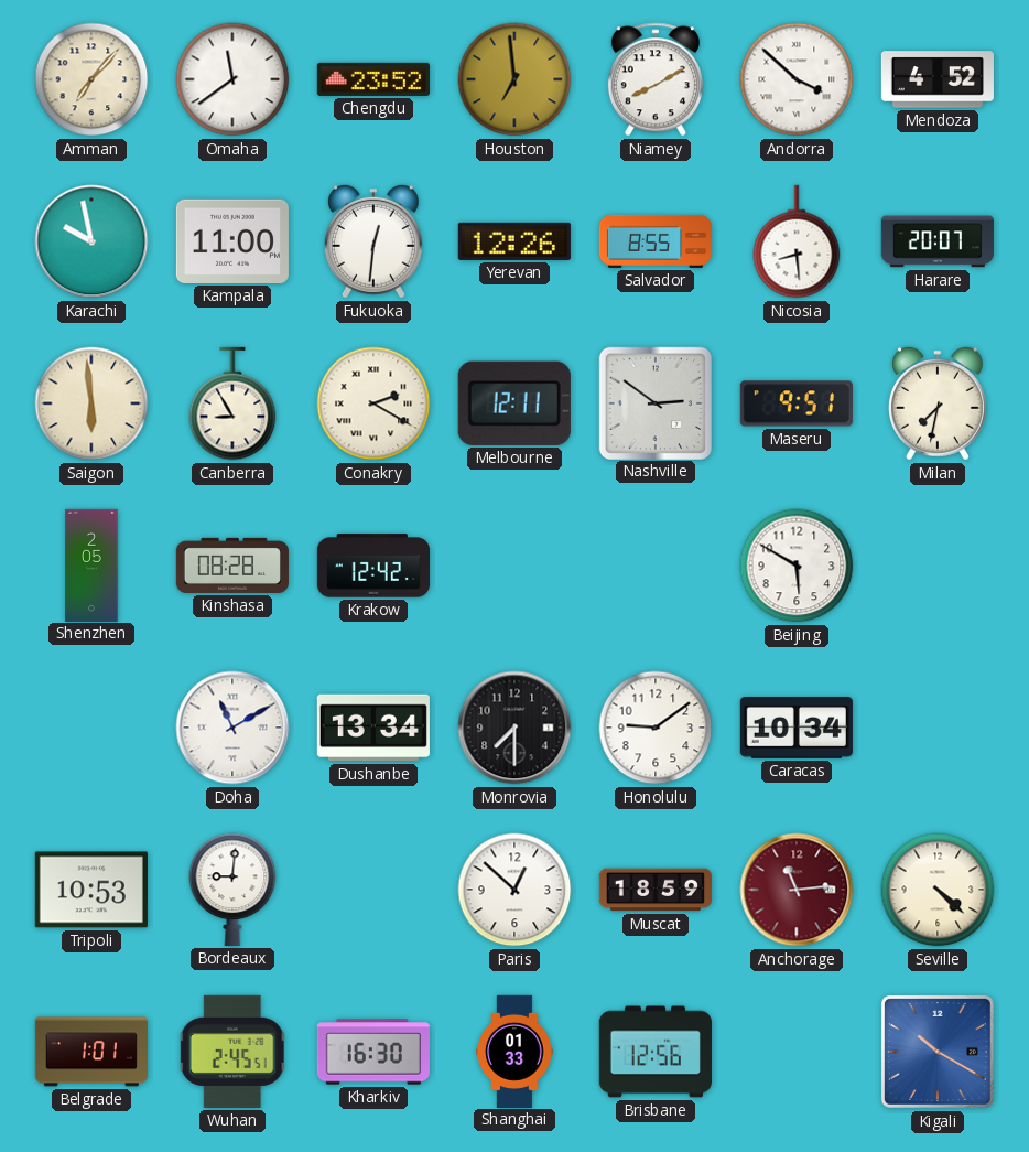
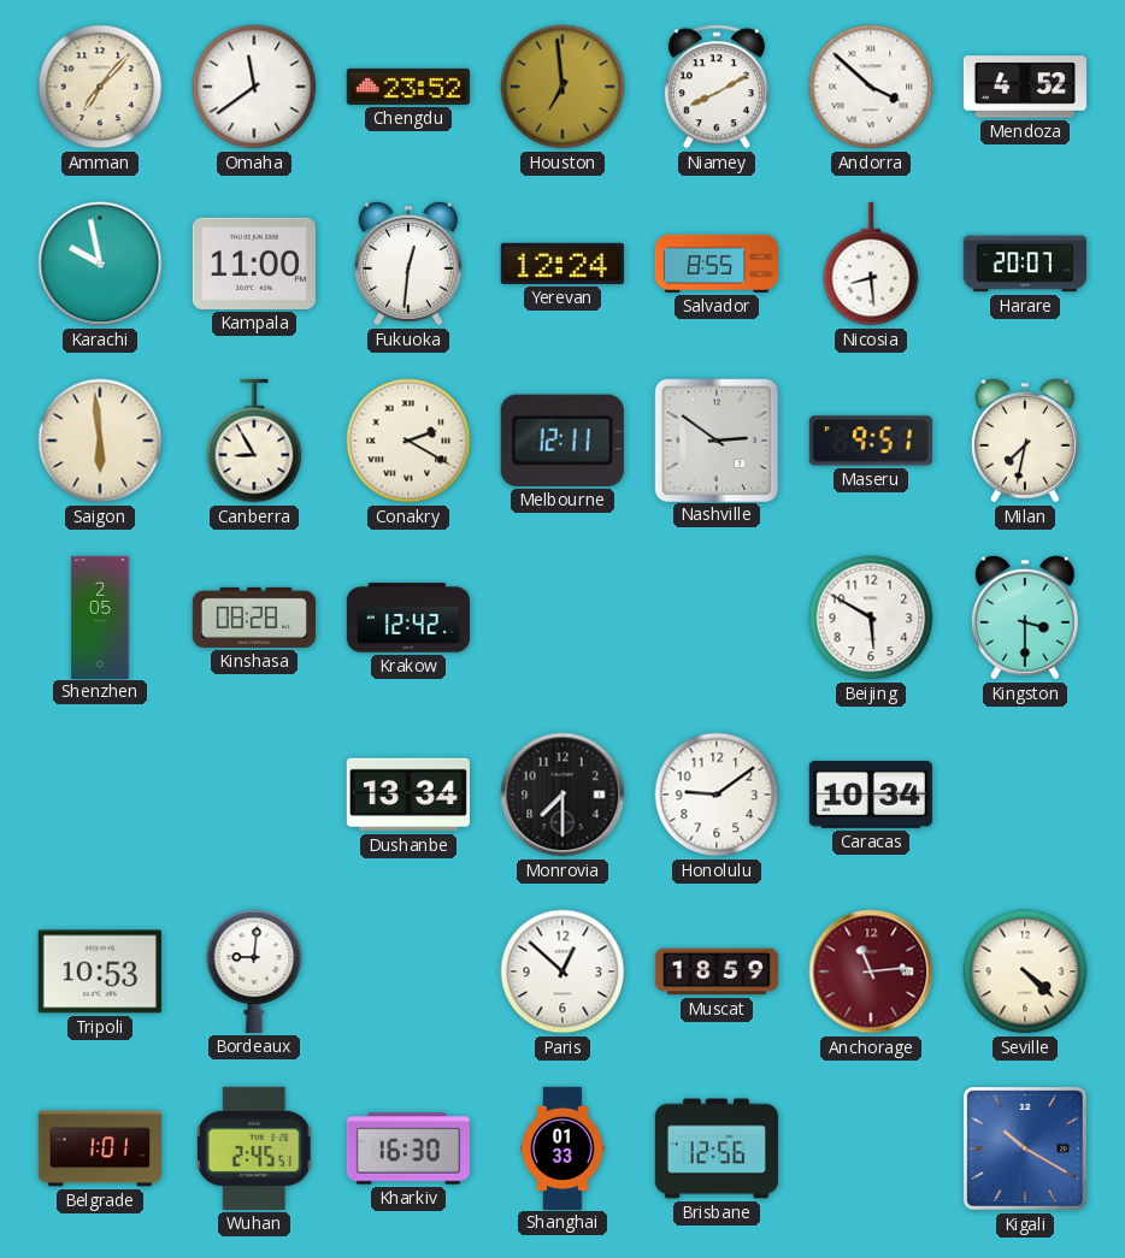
Yerevan: 12:26 -> 12:24
Kingston: none -> 3:30
Doha: 11:10 -> none
